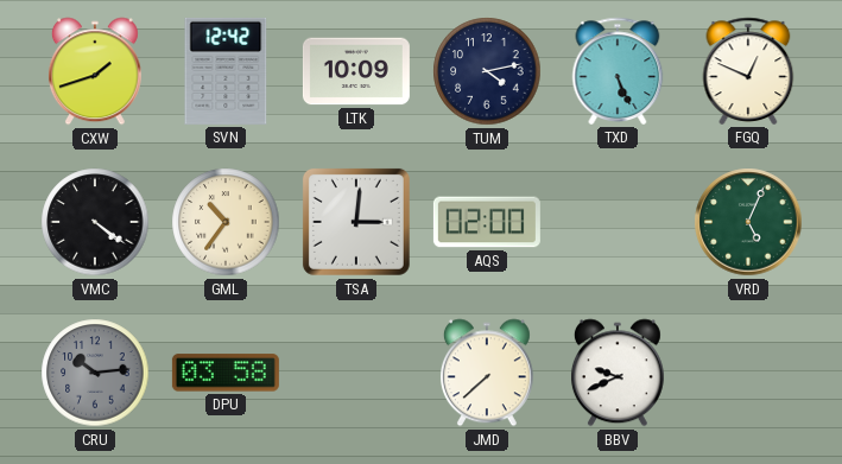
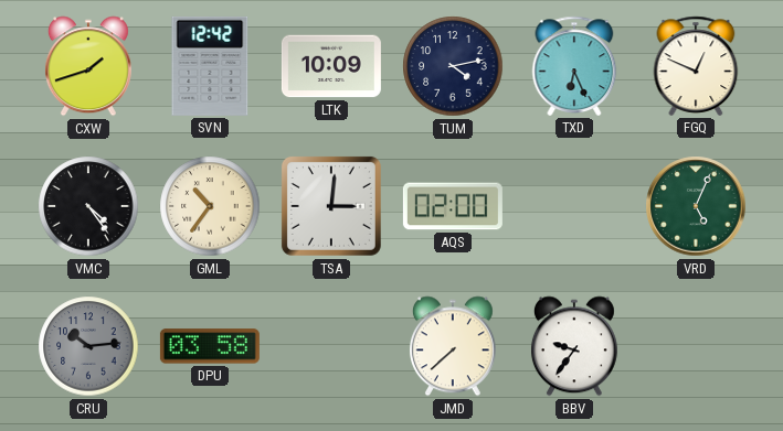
TXD: 5:26 -> 6:26
VMC: 4:21 -> 4:24
BBV: 9:41 -> 9:36
